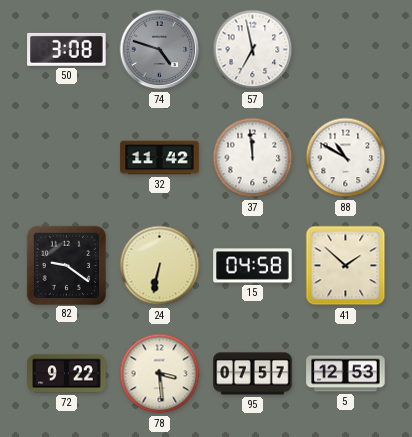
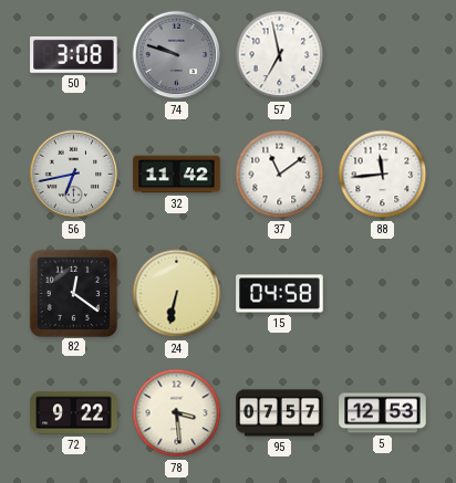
74: 4:48 -> 9:48
56: none -> 6:43
37: 11:59 -> 11:09
88: 10:50 -> 11:44
82: 9:21 -> 12:21
41: 1:52 -> none
